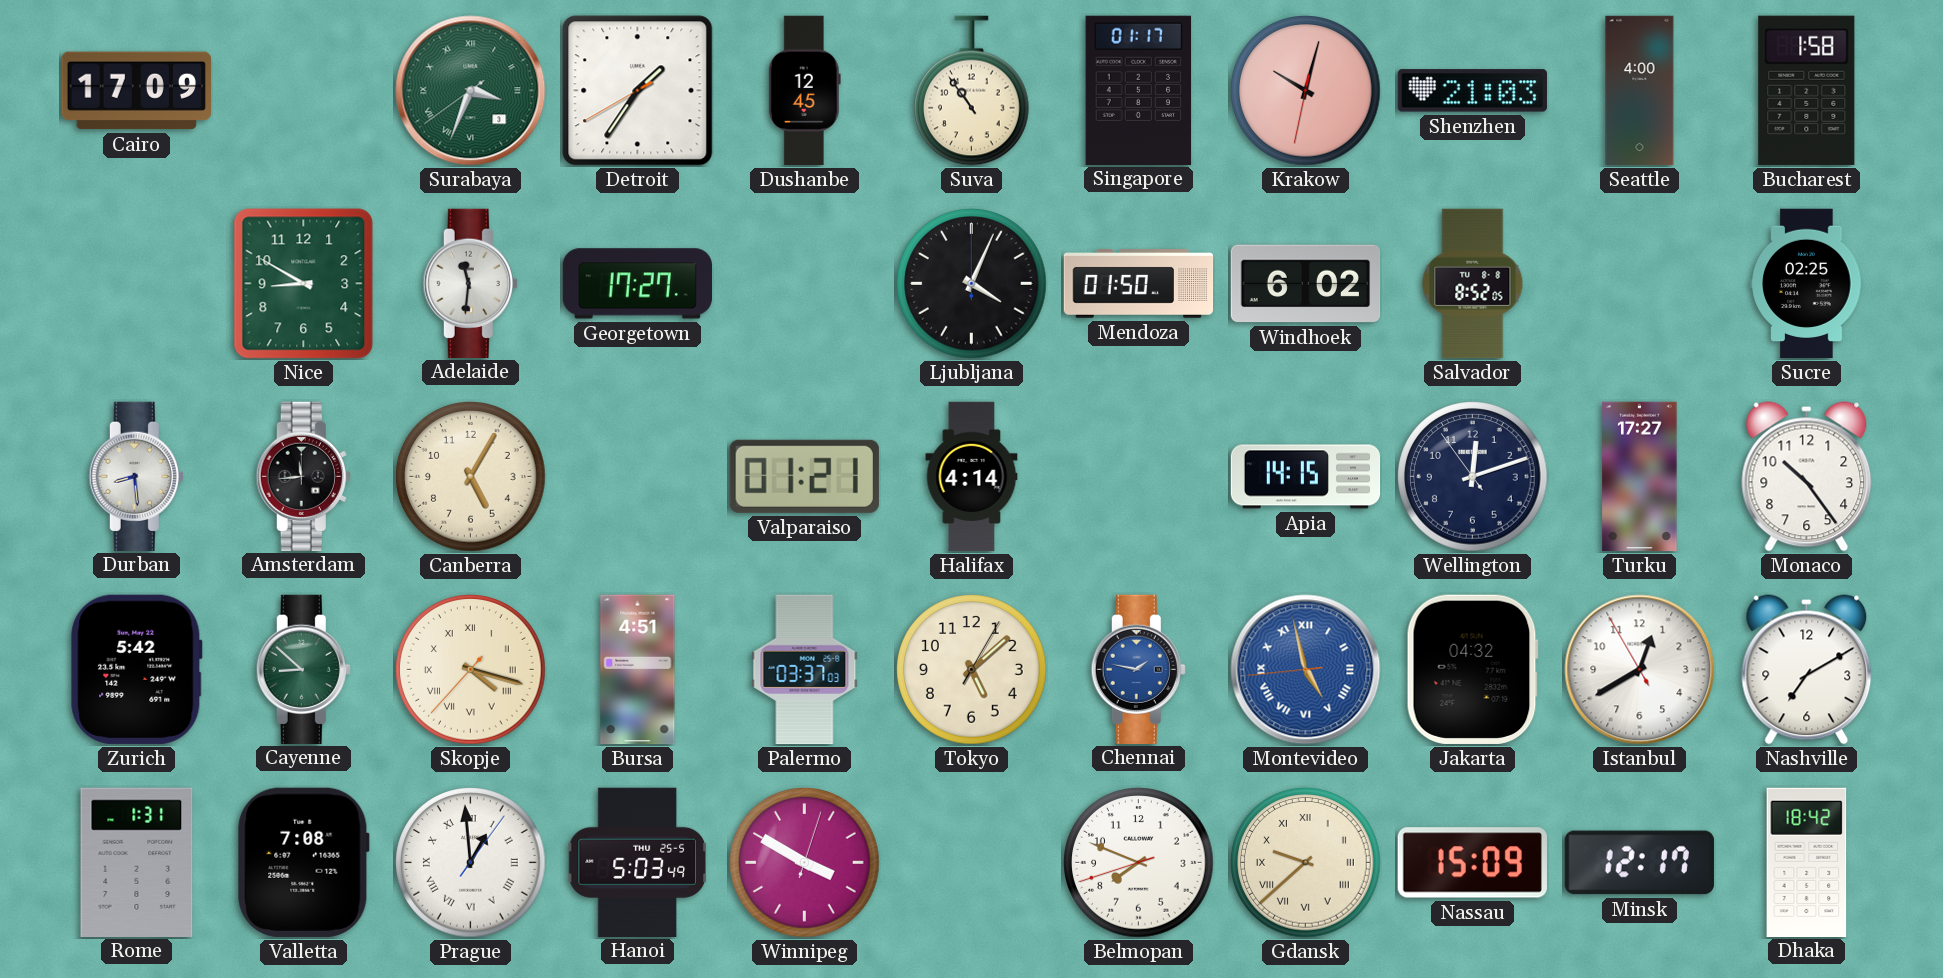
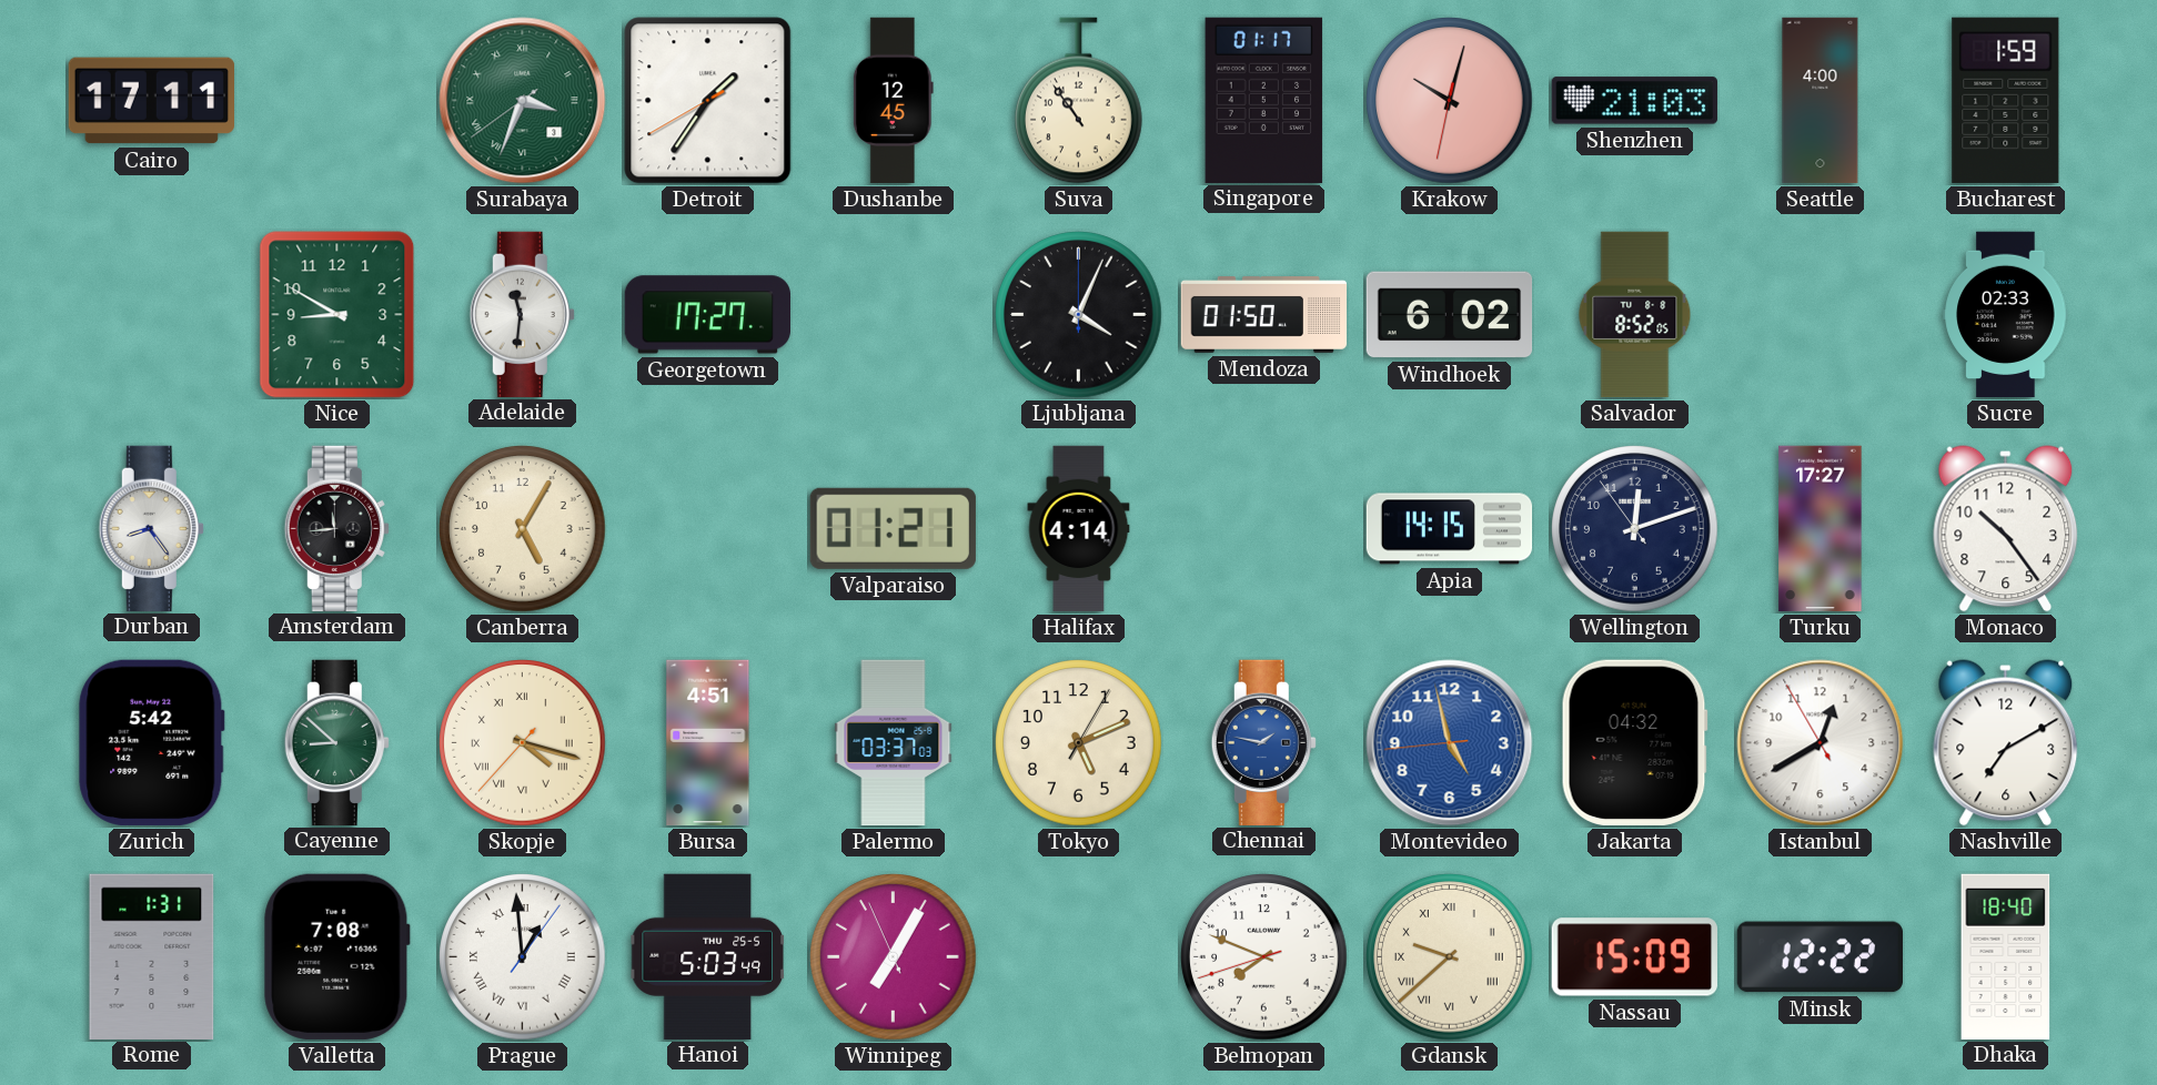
Cairo: 17:09 -> 17:11
Bucharest: 1:58 -> 1:59
Sucre: 02:25 -> 02:33
Durban: 8:29 -> 8:24
Tokyo: 5:08 -> 5:11
Montevideo numerals: Roman -> Arabic
Winnipeg: 3:50 -> 7:04
Minsk: 12:17 -> 12:22
Dhaka: 18:42 -> 18:40
